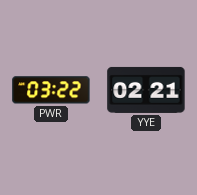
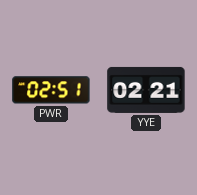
PWR: 03:22 -> 02:51
